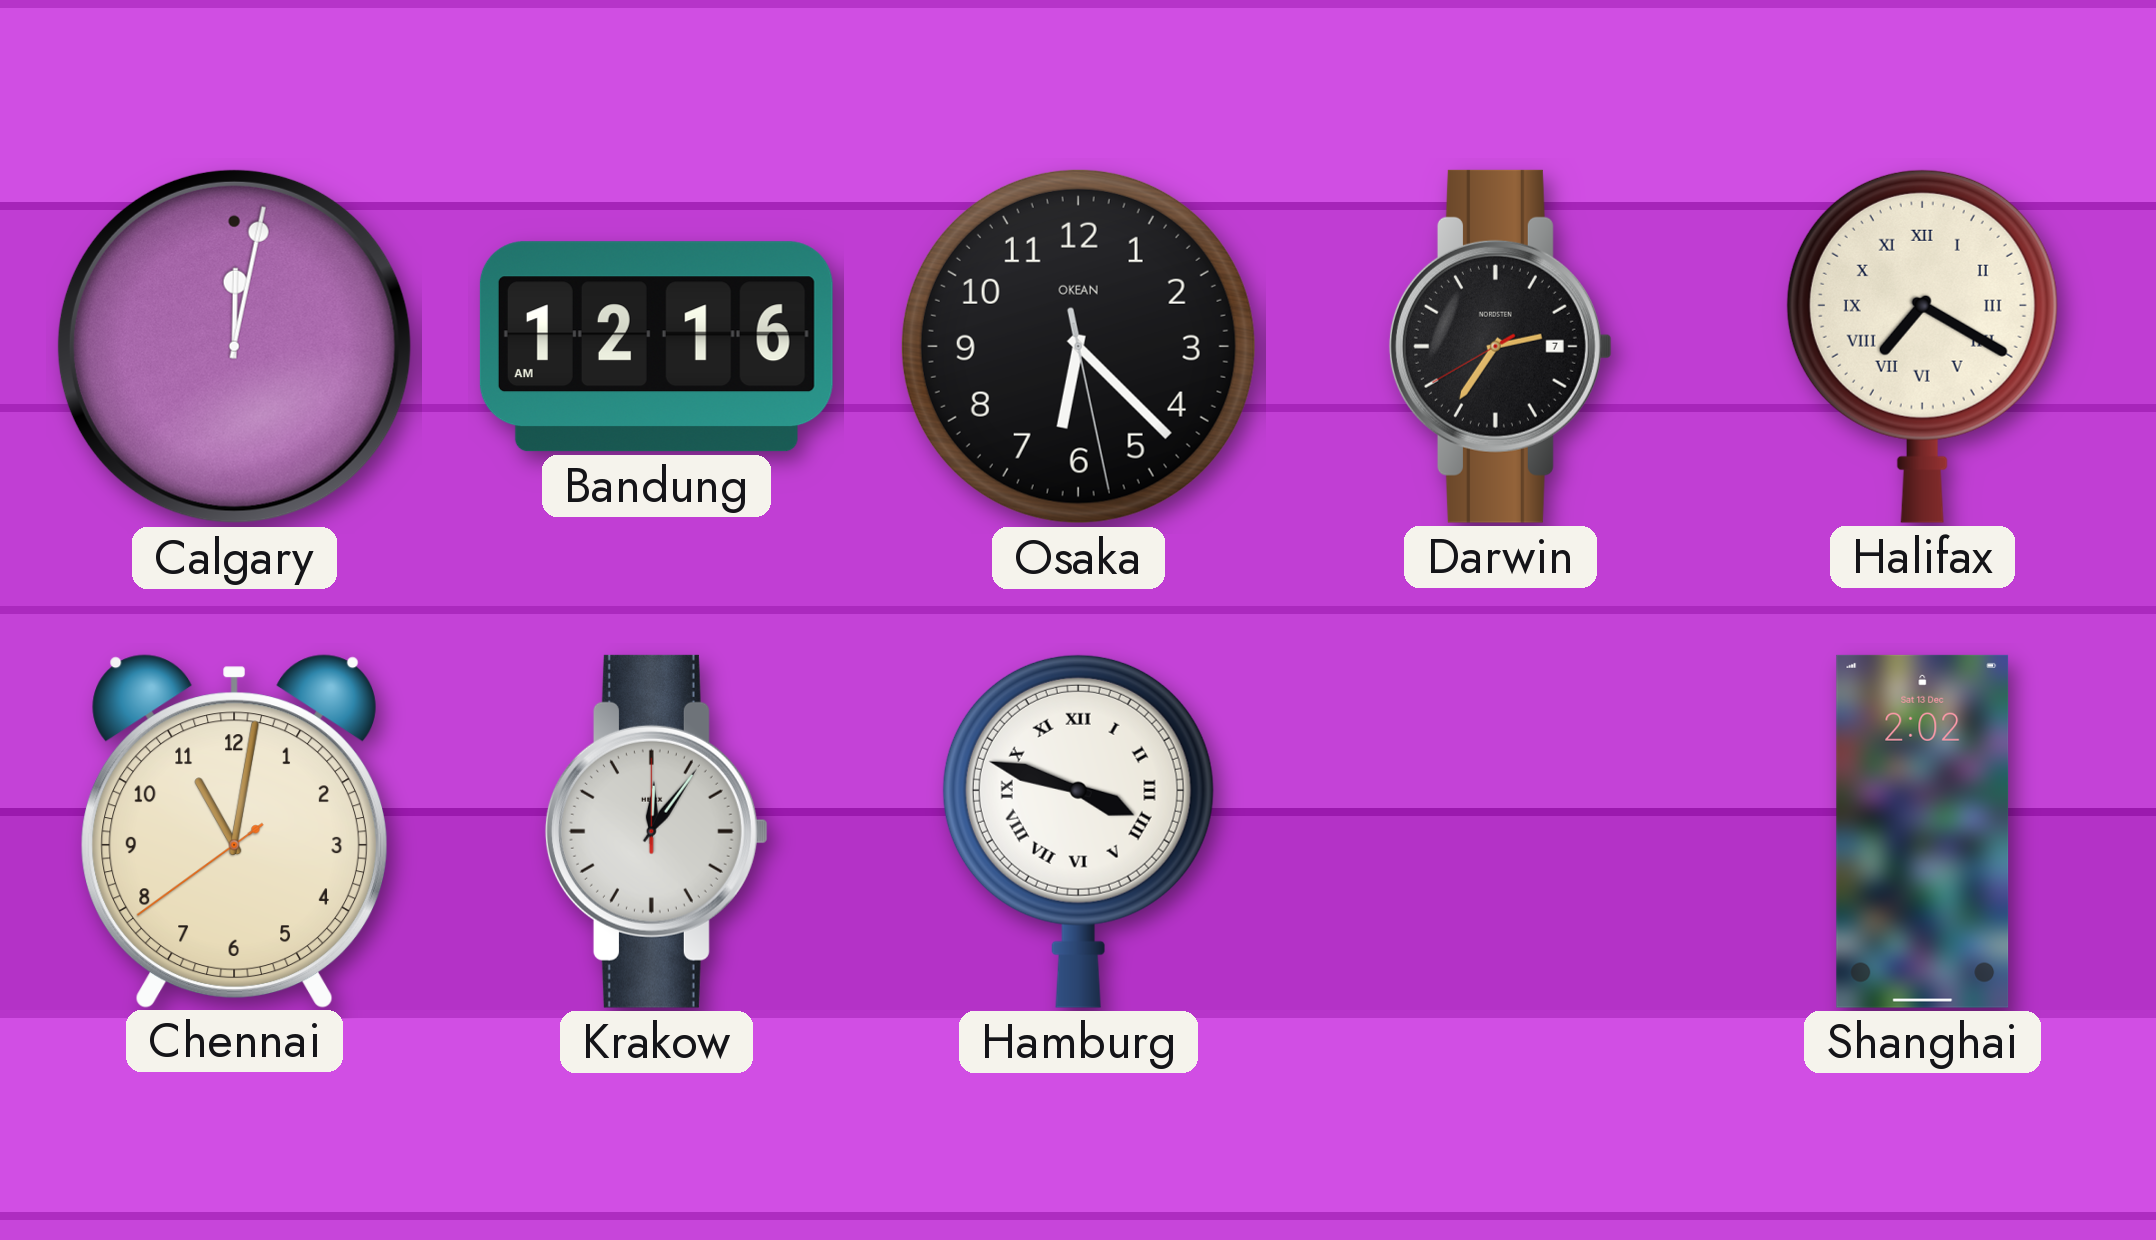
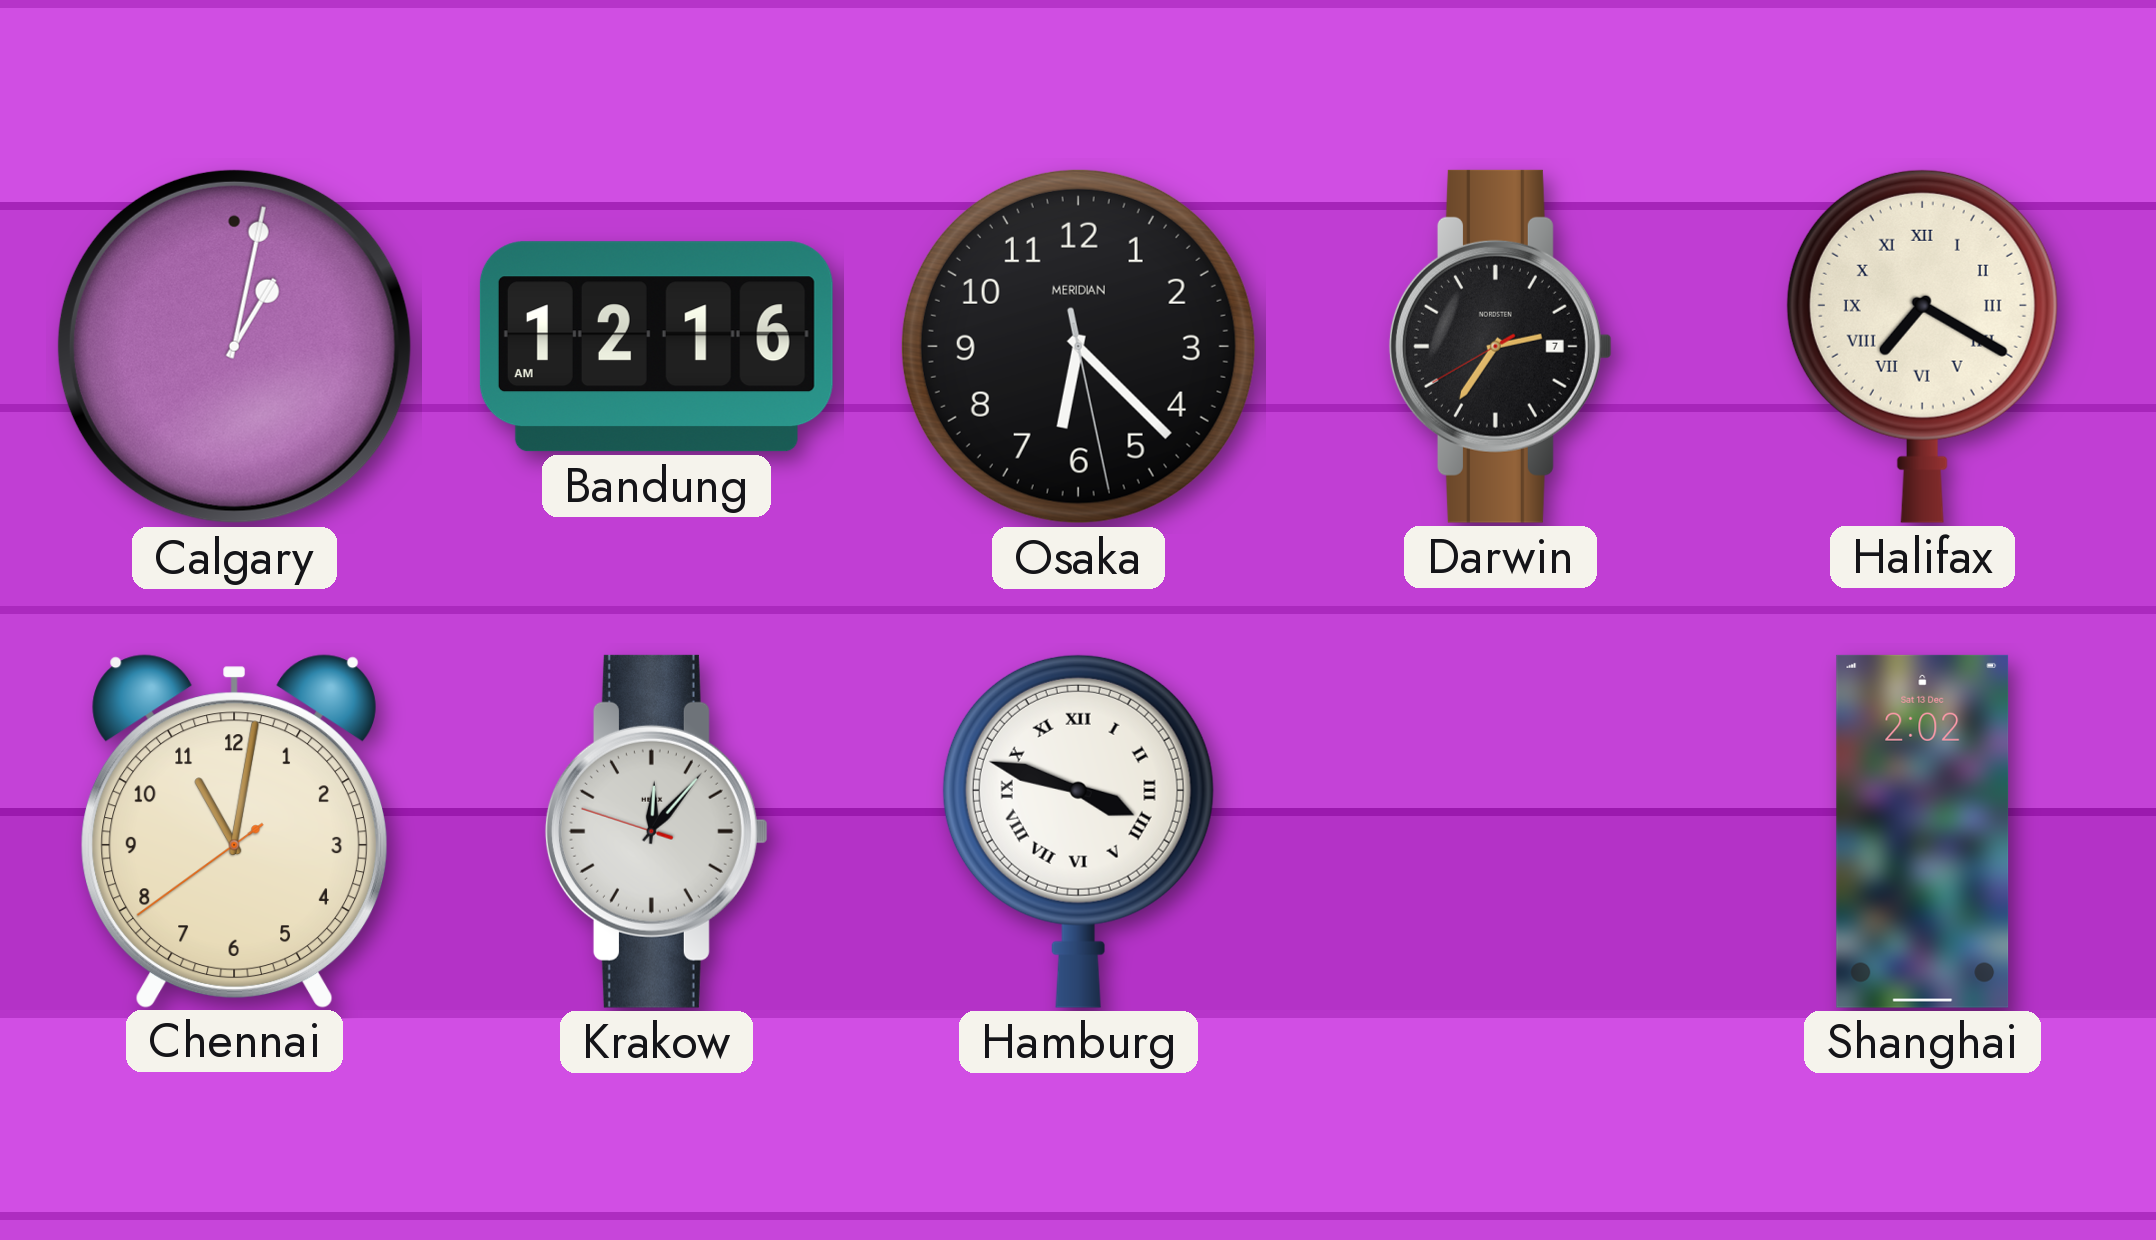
Calgary: 12:02 -> 1:02
Osaka brand: OKEAN -> MERIDIAN
Krakow: 12:06:00 -> 12:06:48
